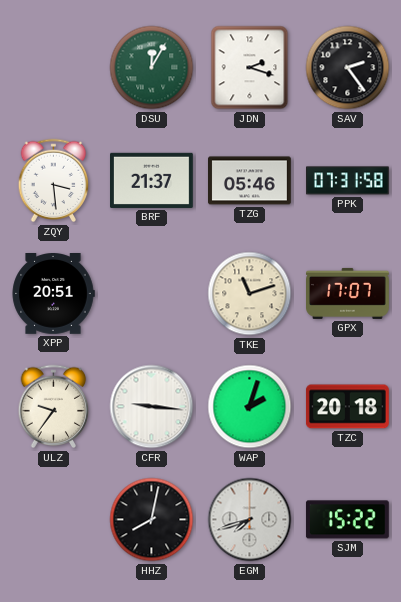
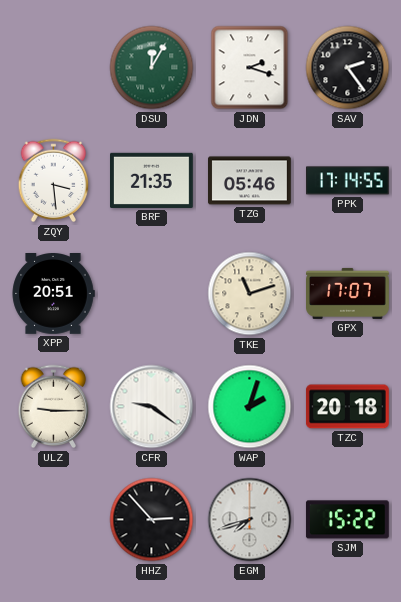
BRF: 21:37 -> 21:35
PPK: 07:31 -> 17:14
ULZ: 9:36 -> 9:15
CFR: 9:16 -> 9:21
HHZ: 8:02 -> 2:53
